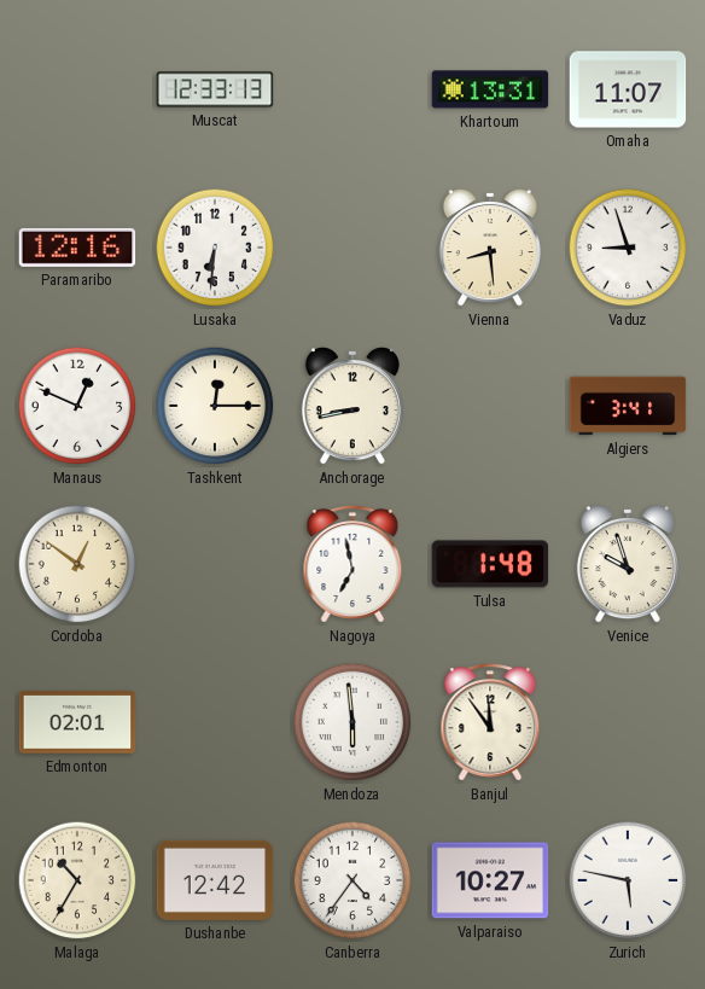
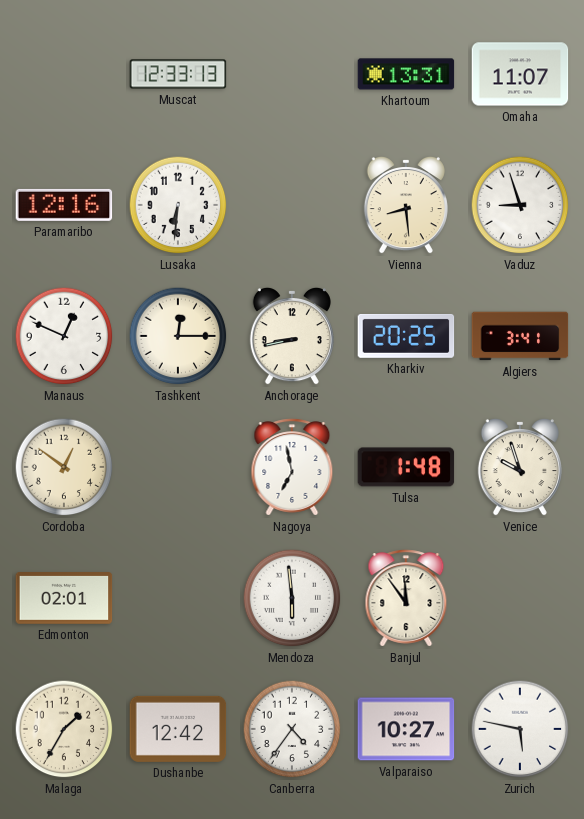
Kharkiv: none -> 20:25
Malaga: 10:35 -> 1:35
